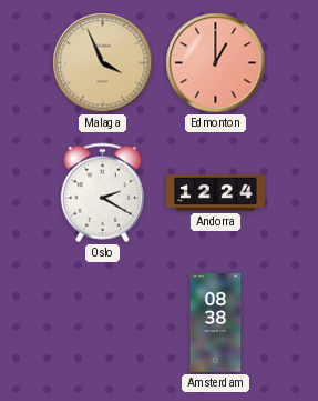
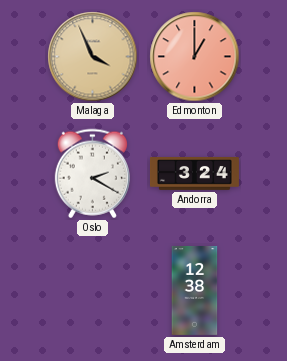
Andorra: 12:24 -> 3:24
Amsterdam: 08:38 -> 12:38
